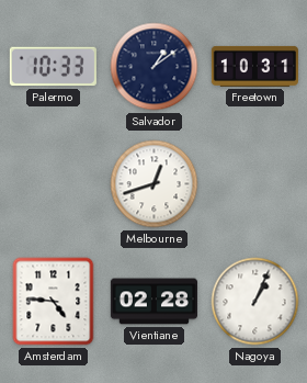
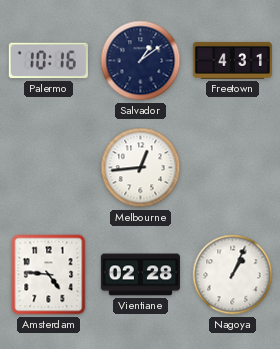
Palermo: 10:33 -> 10:16
Freetown: 10:31 -> 4:31
Melbourne: 12:42 -> 12:44
